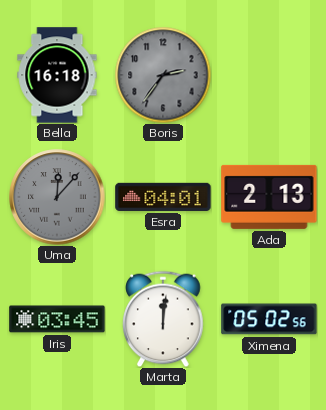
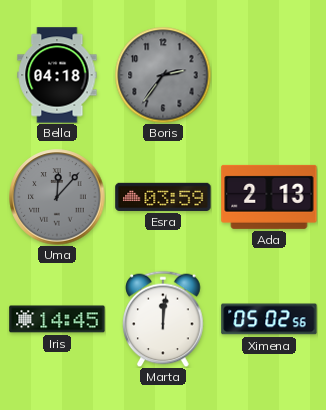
Bella: 16:18 -> 04:18
Esra: 04:01 -> 03:59
Iris: 03:45 -> 14:45
